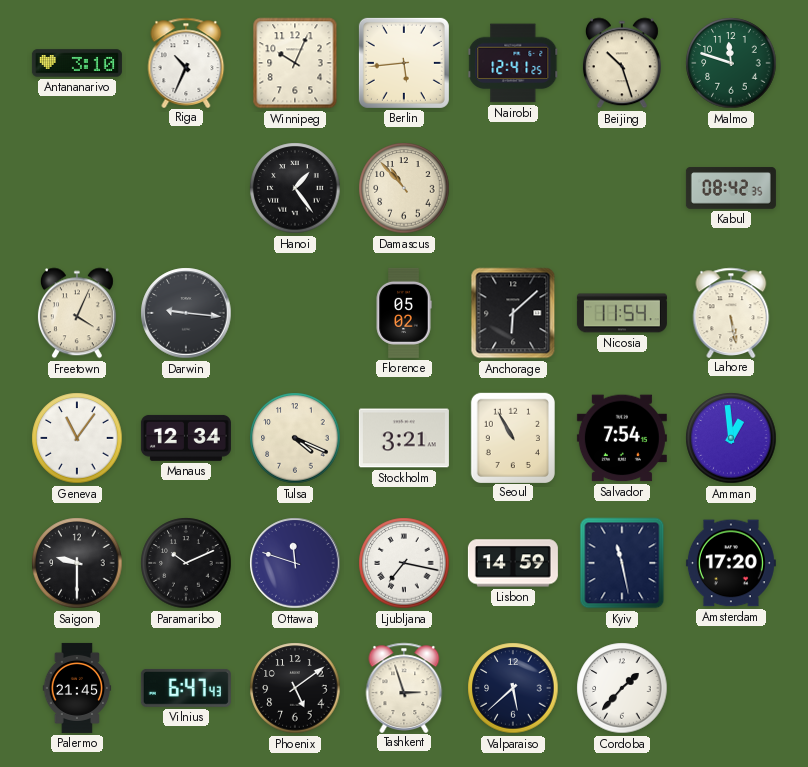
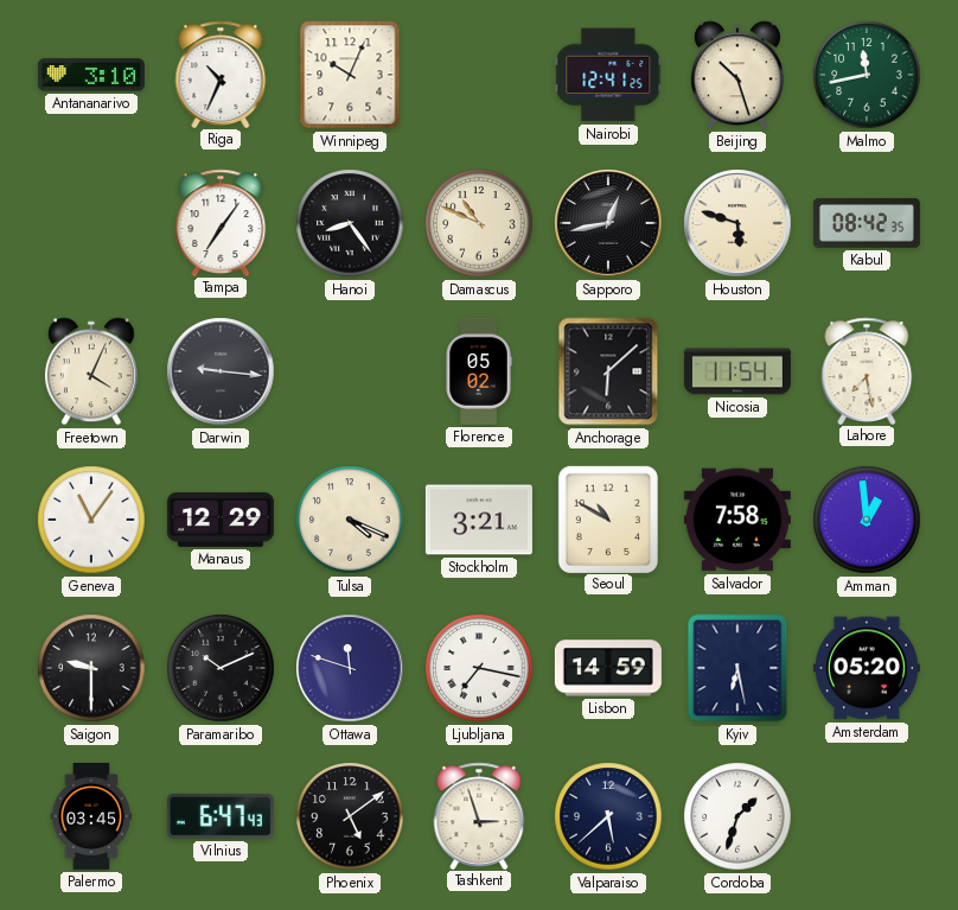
Berlin: 5:44 -> none
Malmo: 11:48 -> 11:43
Tampa: none -> 7:06
Hanoi: 1:24 -> 8:24
Damascus: 10:53 -> 10:49
Sapporo: none -> 12:43
Houston: none -> 5:48
Lahore: 5:28 -> 7:28
Manaus: 12:34 -> 12:29
Seoul: 10:55 -> 10:50
Salvador: 7:54 -> 7:58
Kyiv: 11:28 -> 6:28
Amsterdam: 17:20 -> 05:20
Palermo: 21:45 -> 03:45
Cordoba: 1:37 -> 1:33
